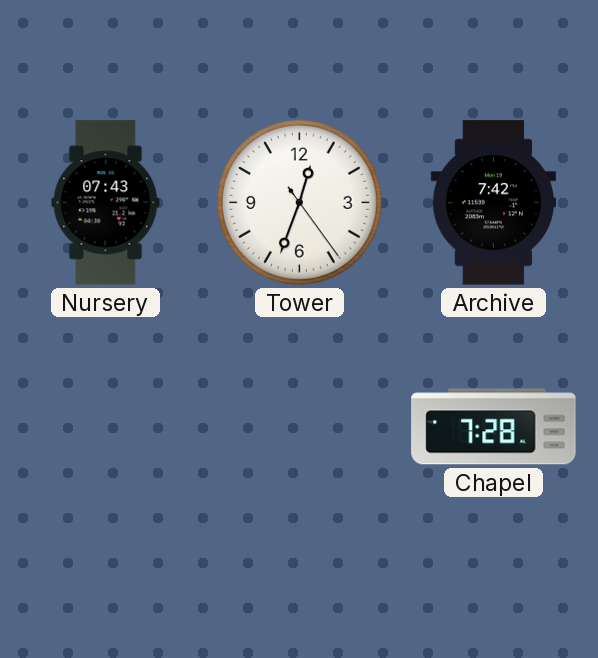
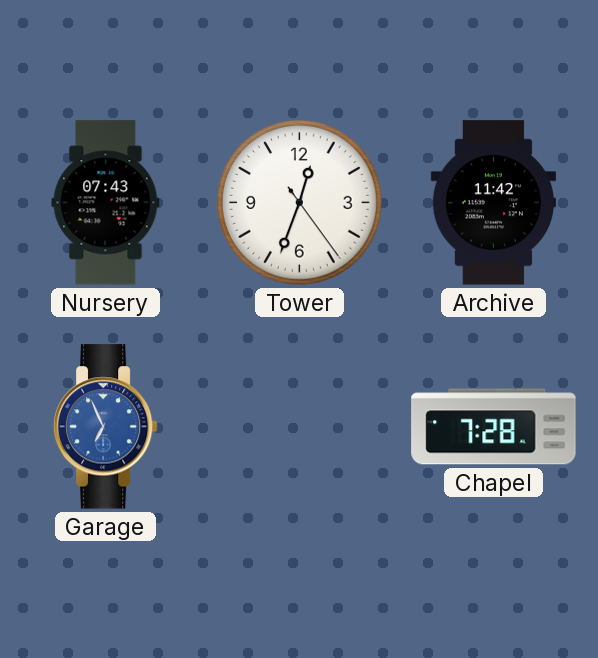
Archive: 7:42 -> 11:42
Garage: none -> 6:56
